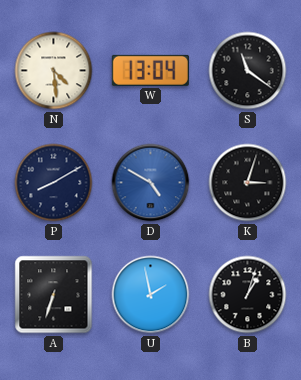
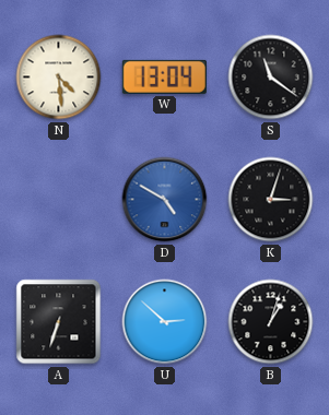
P: 8:10 -> none
U: 1:58 -> 2:52
